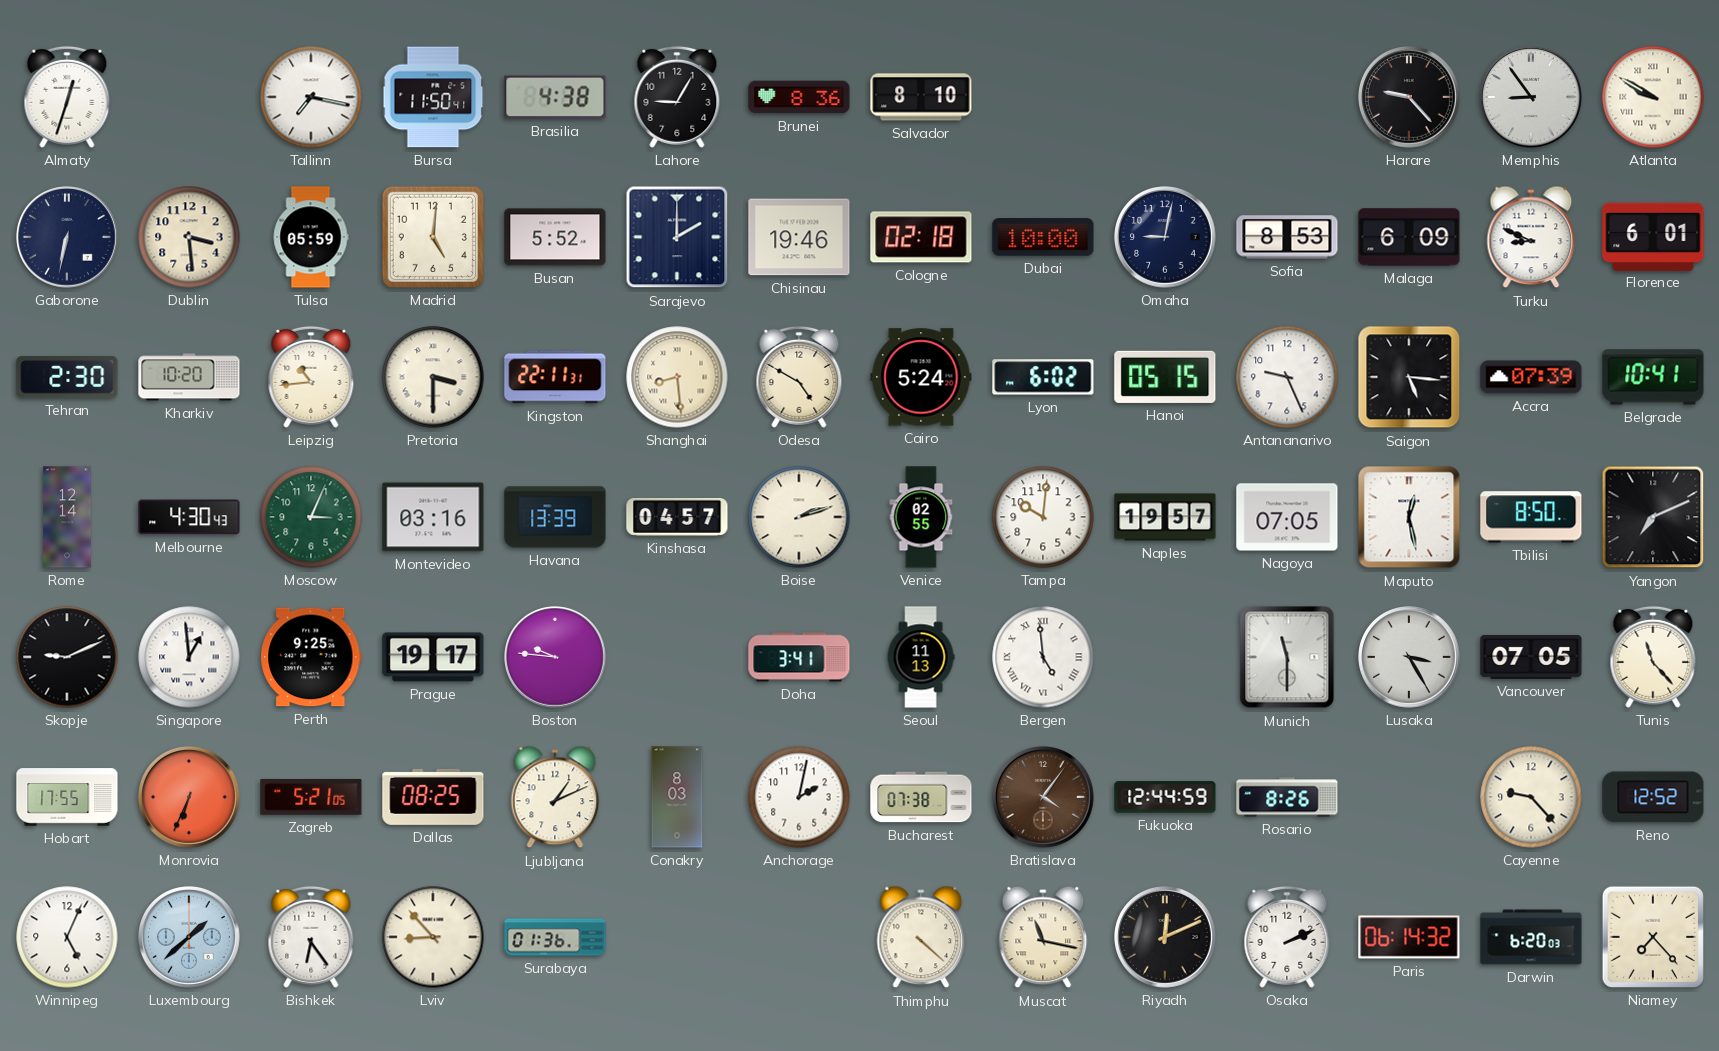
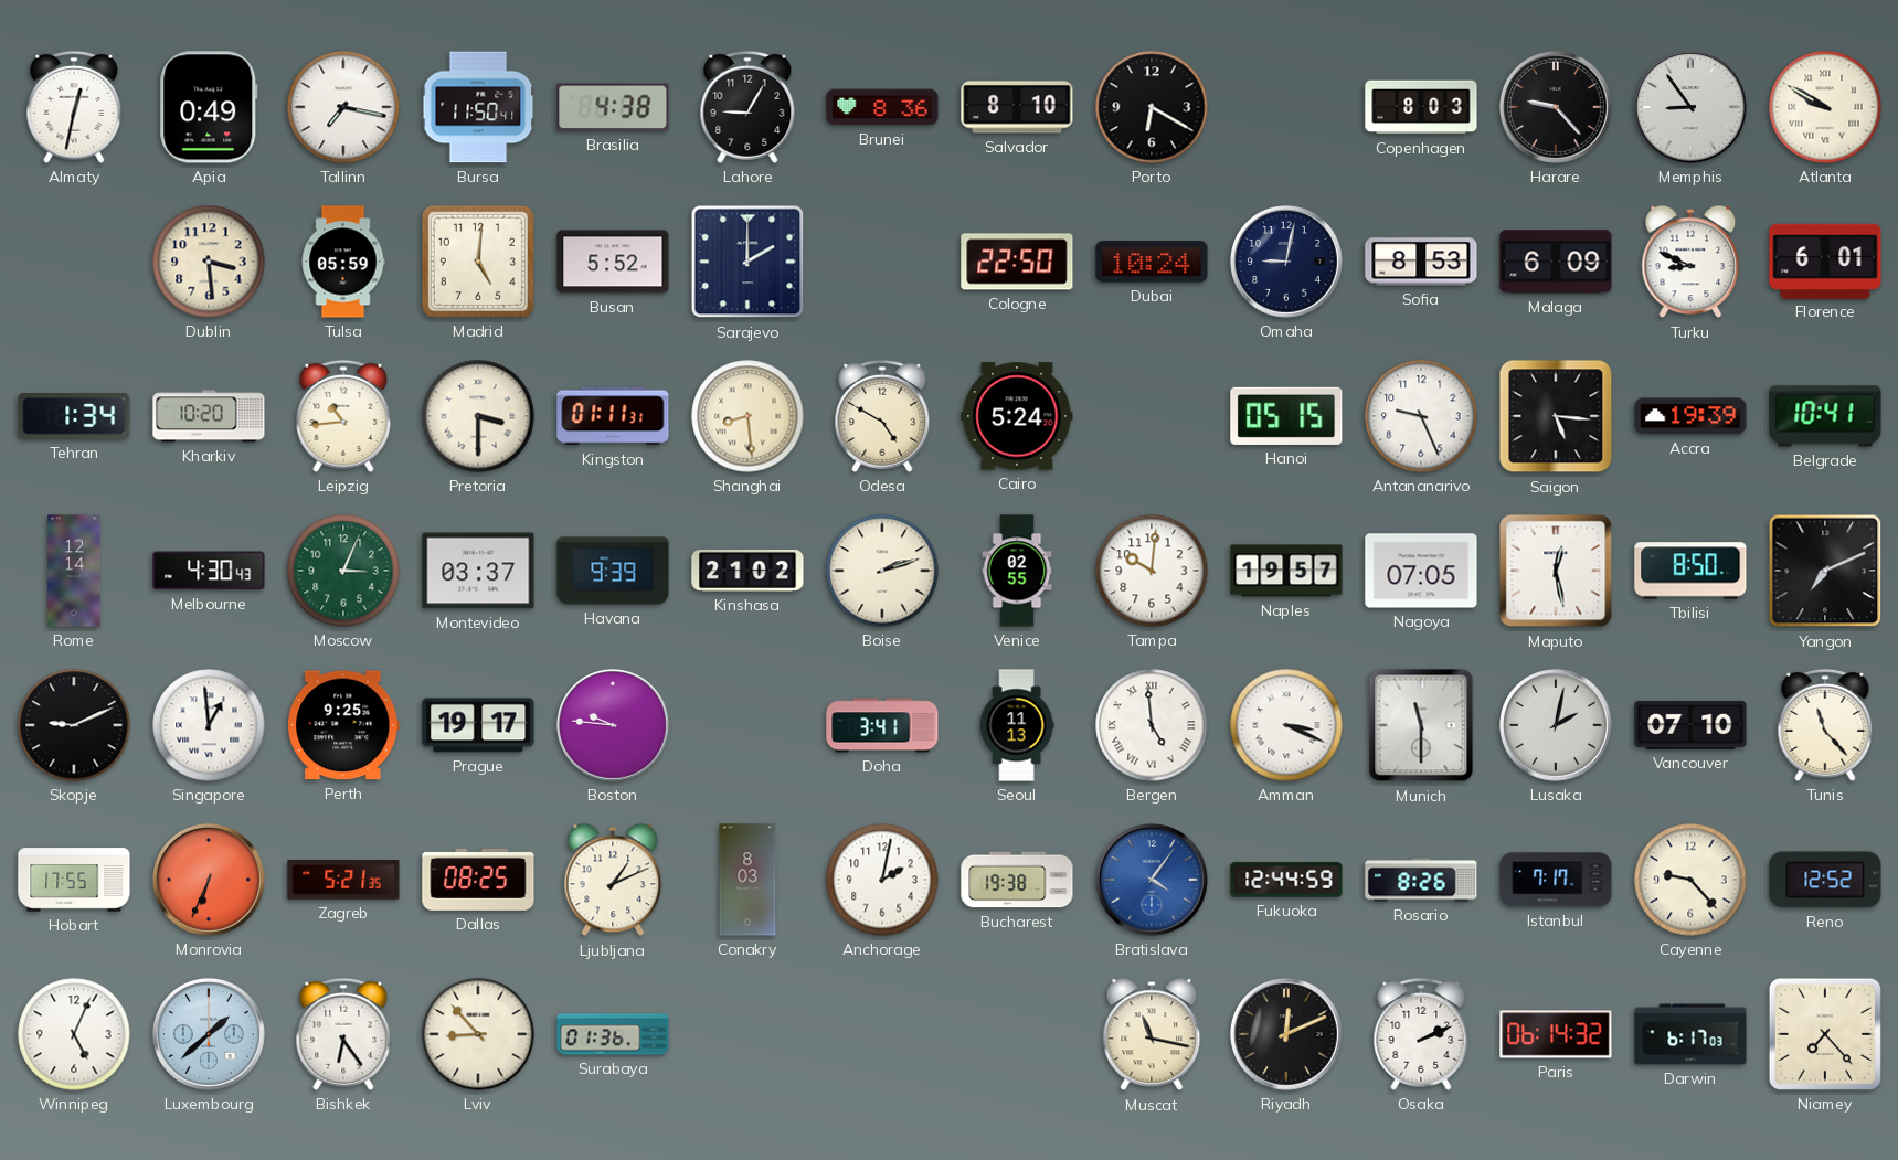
Almaty: 12:33 -> 12:32
Apia: none -> 0:49
Porto: none -> 6:20
Copenhagen: none -> 8:03
Gaborone: 6:32 -> none
Chisinau: 19:46 -> none
Cologne: 02:18 -> 22:50
Dubai: 10:00 -> 10:24
Tehran: 2:30 -> 1:34
Kingston: 22:11 -> 01:11
Lyon: 6:02 -> none
Accra: 07:39 -> 19:39
Montevideo: 03:16 -> 03:37
Havana: 13:39 -> 9:39
Kinshasa: 04:57 -> 21:02
Amman: none -> 3:19
Lusaka: 3:25 -> 2:02
Vancouver: 07:05 -> 07:10
Zagreb: 5:21:05 -> 5:21:35
Bucharest: 07:38 -> 19:38
Bratislava dial: brown -> blue
Istanbul: none -> 7:17
Thimphu: 4:22 -> none
Darwin: 6:20 -> 6:17
